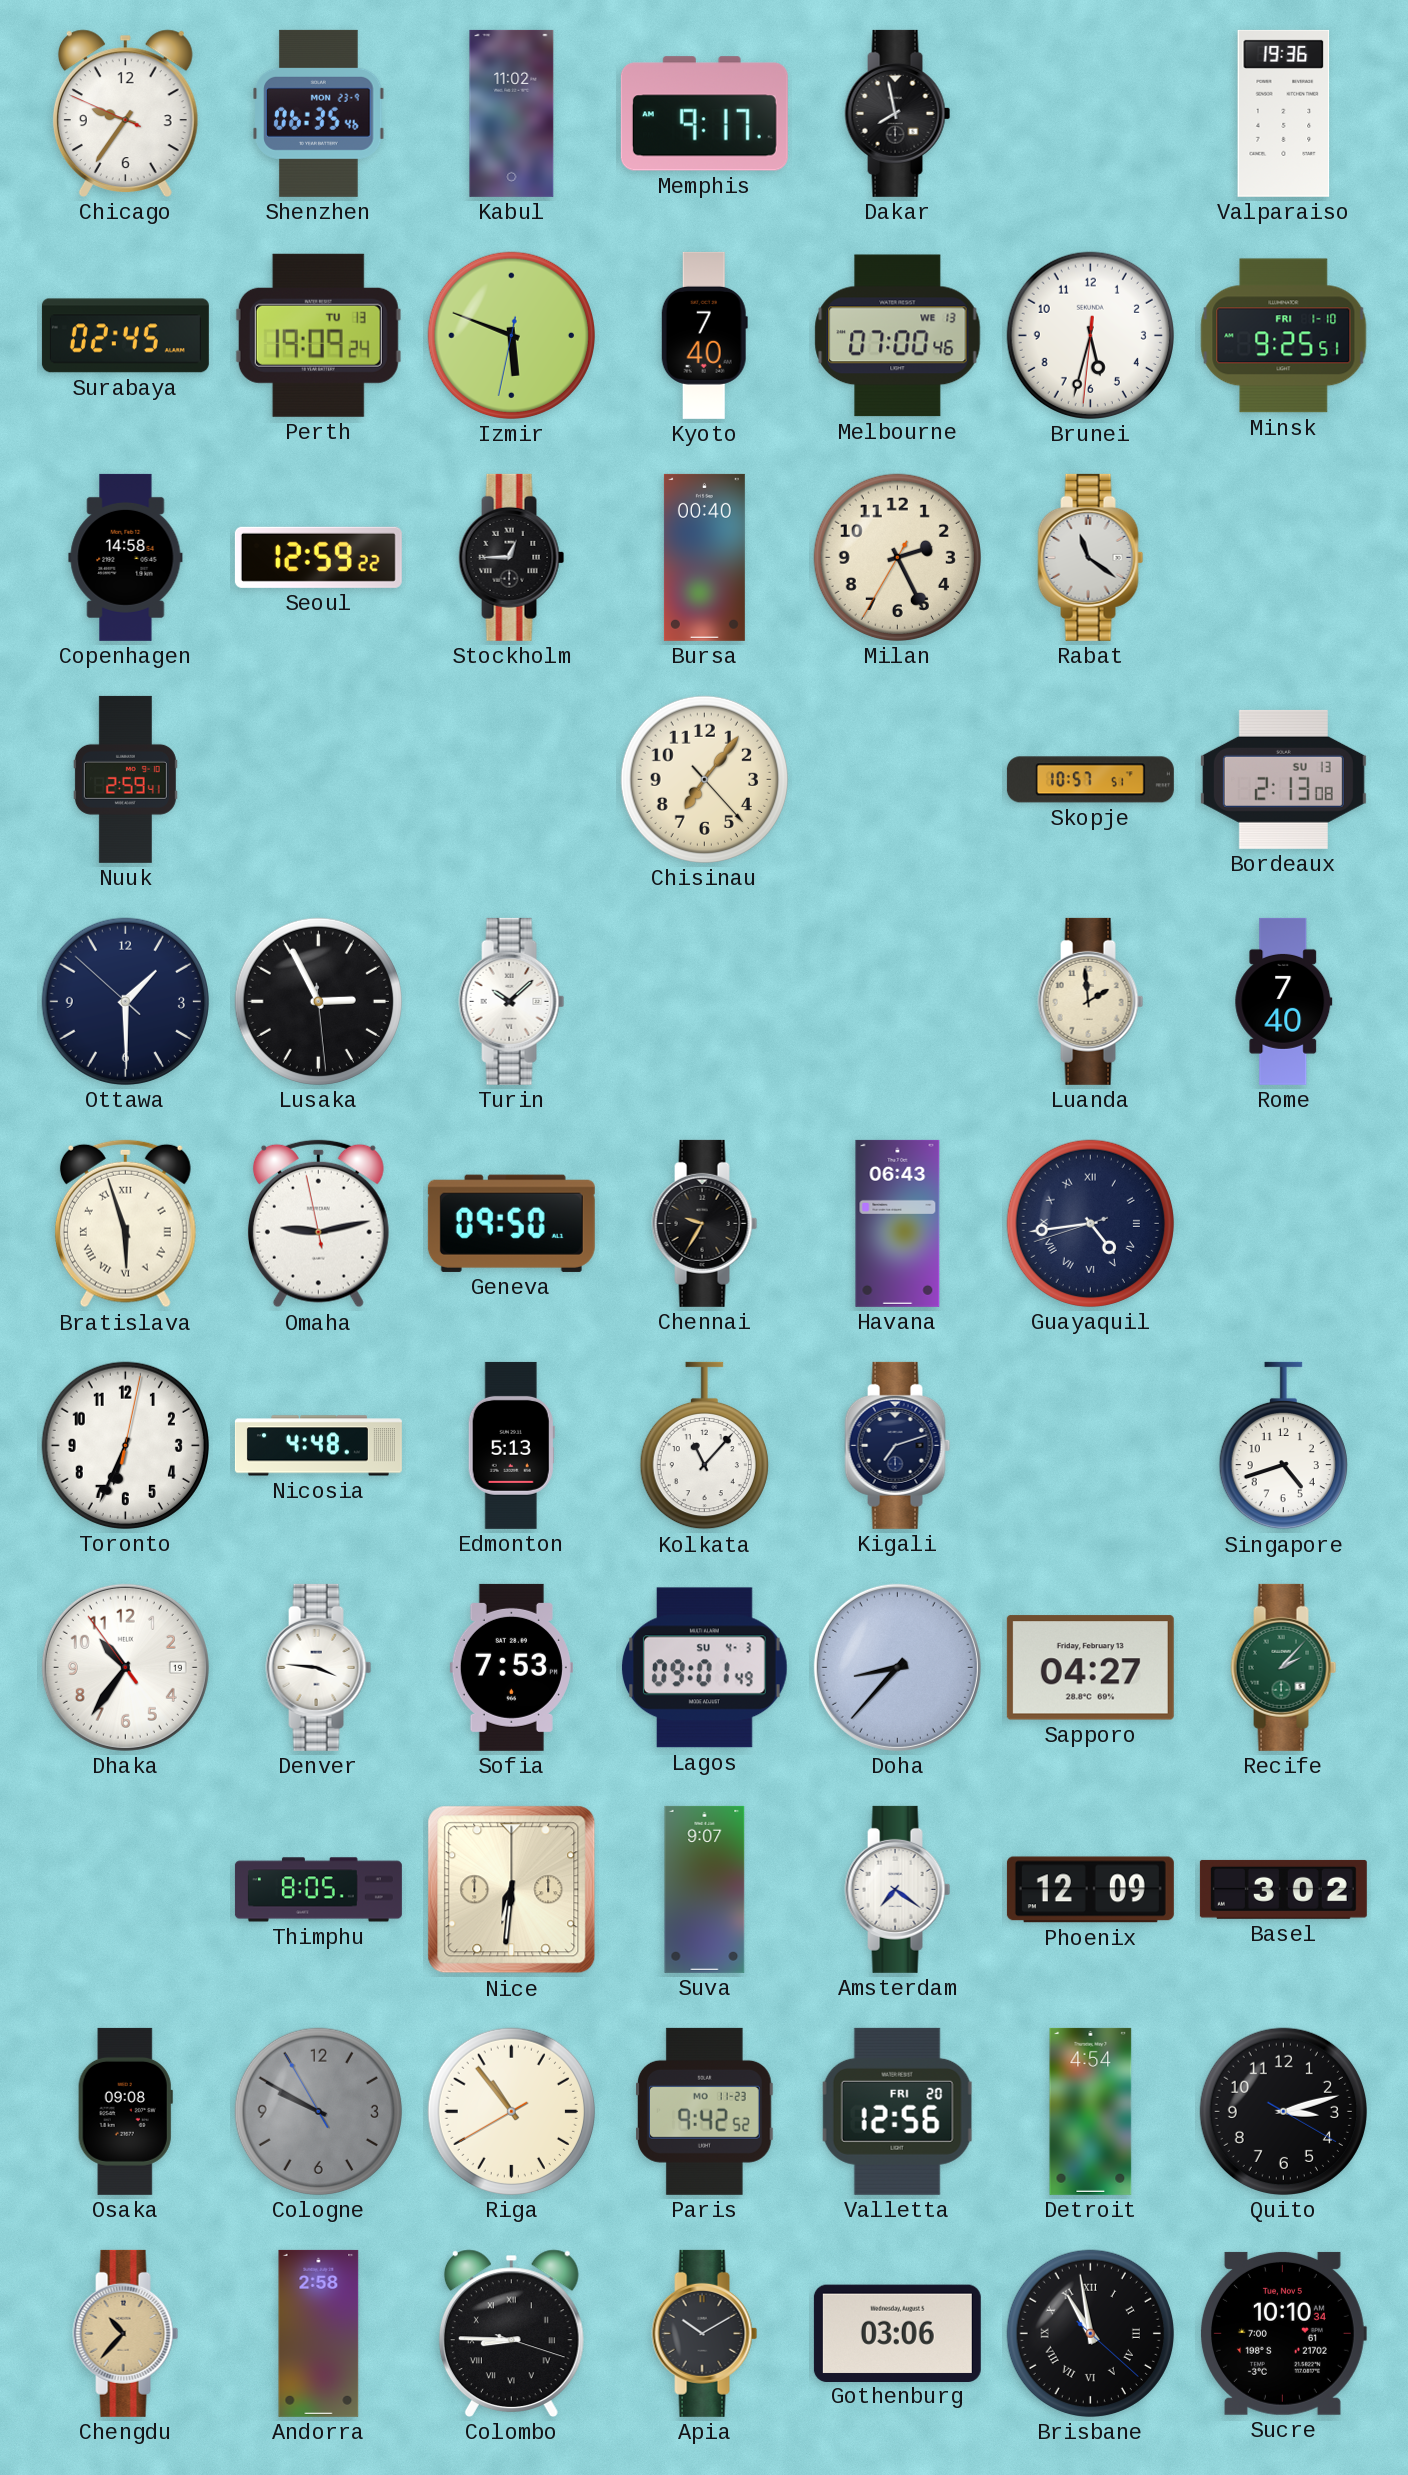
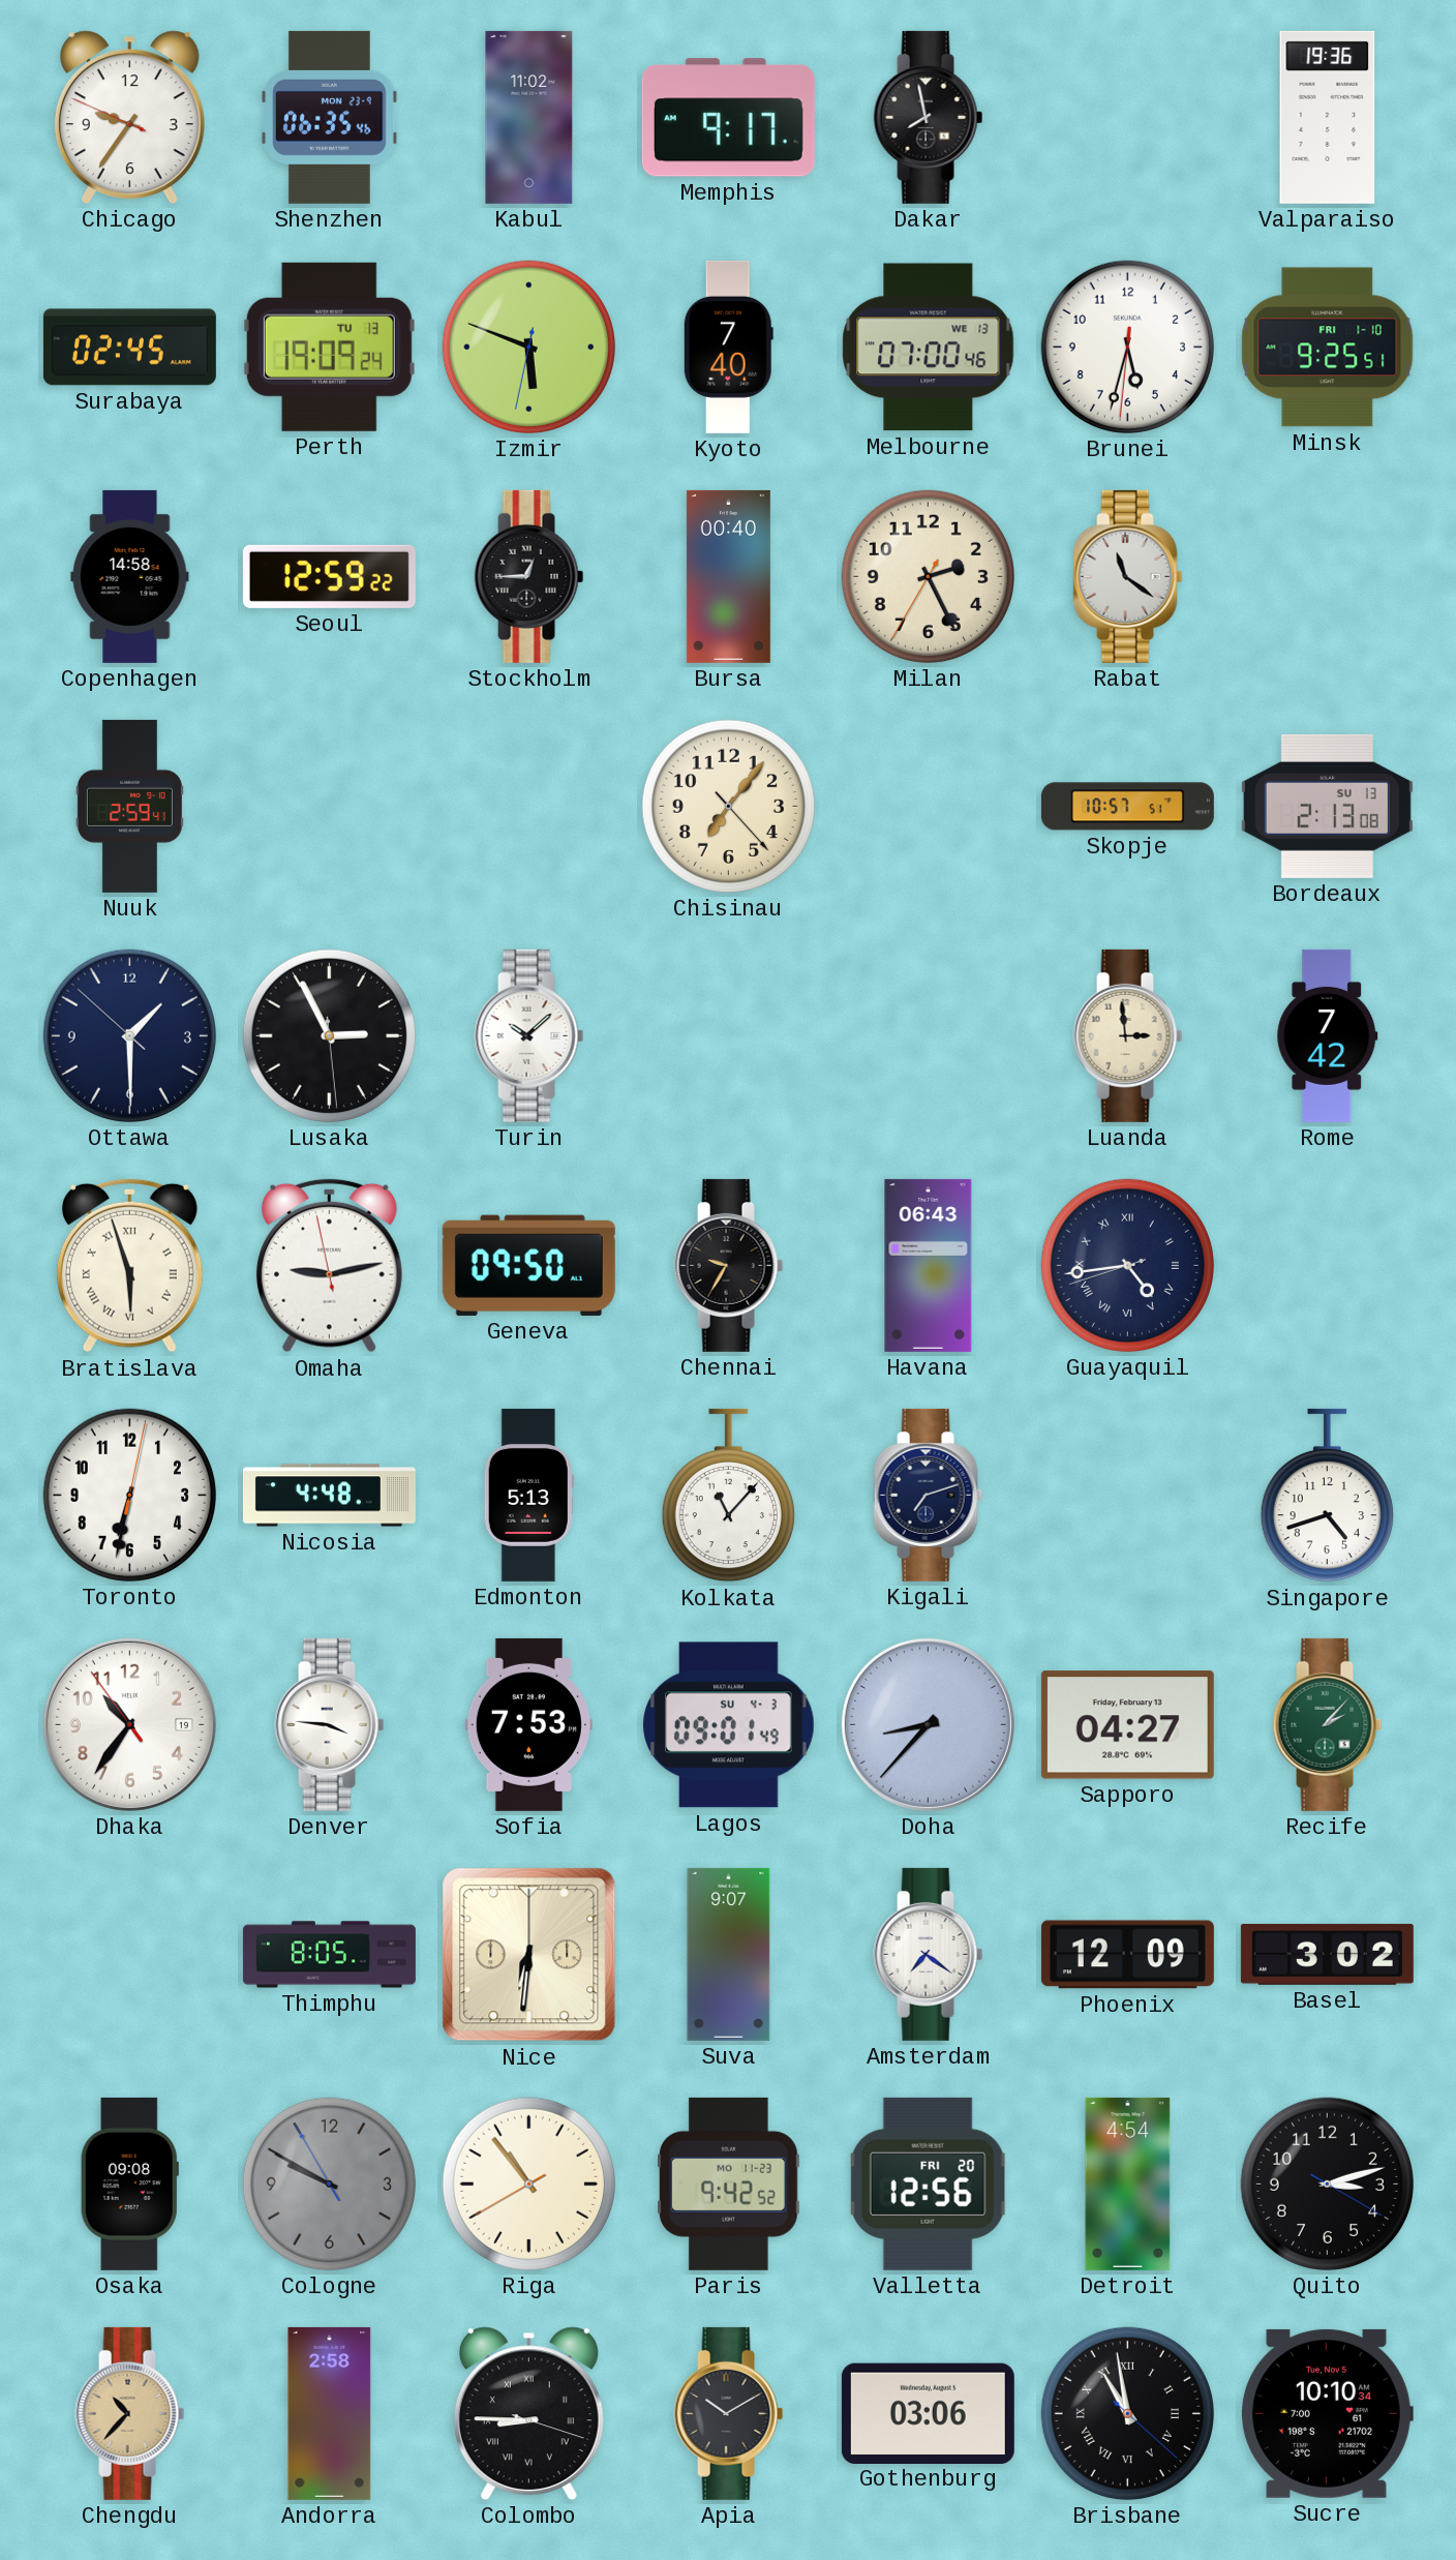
Luanda: 1:59 -> 2:59
Rome: 7:40 -> 7:42
Toronto: 6:34 -> 6:32
